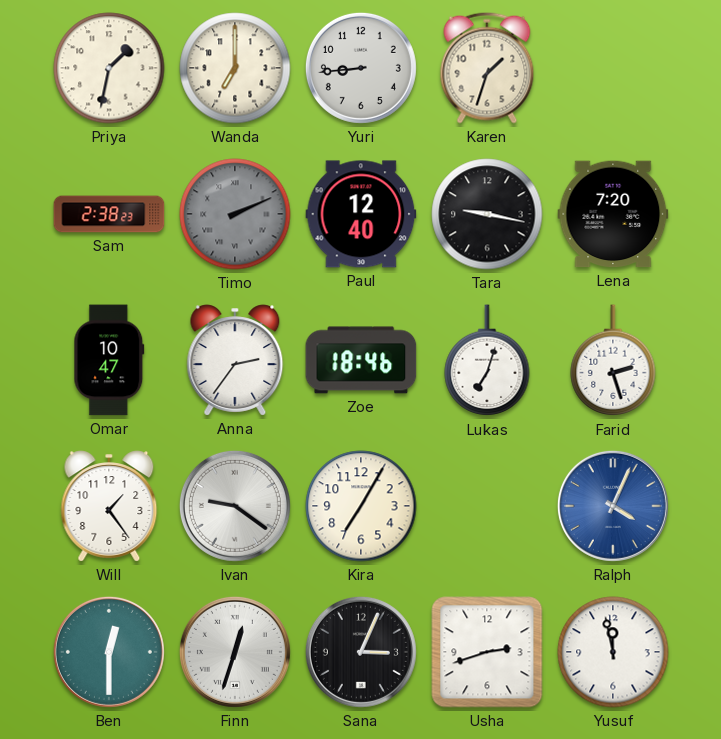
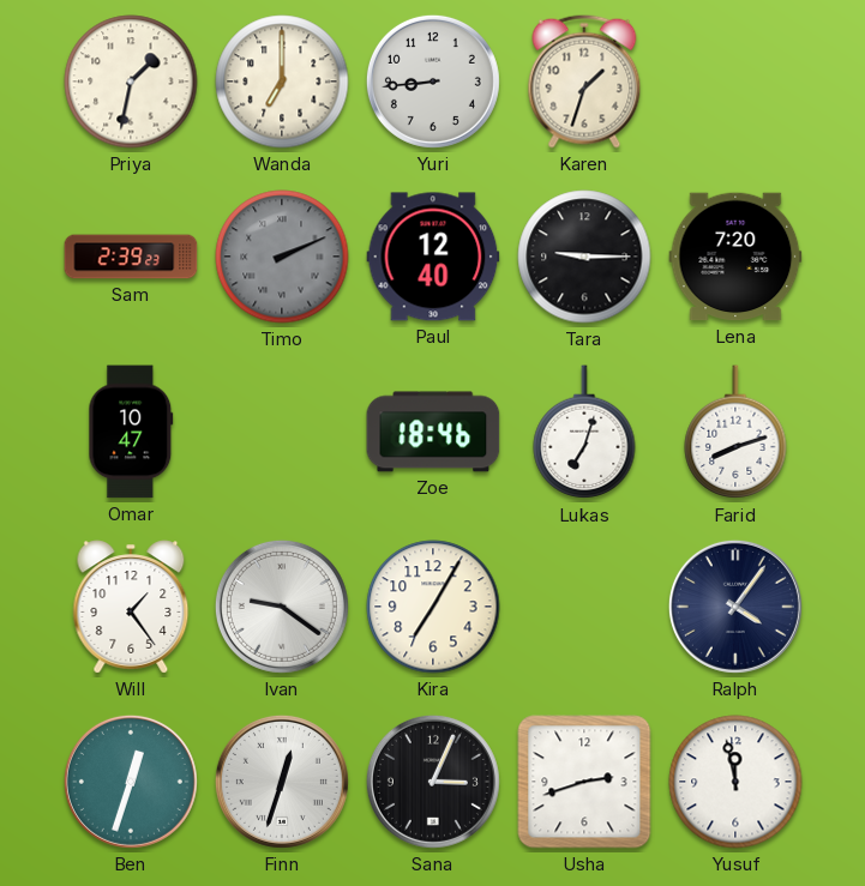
Sam: 2:38 -> 2:39
Tara: 9:17 -> 9:15
Anna: 2:36 -> none
Farid: 2:27 -> 8:12
Ralph: 4:04 -> 4:06
Ralph dial: blue -> navy
Ben: 12:30 -> 12:33
